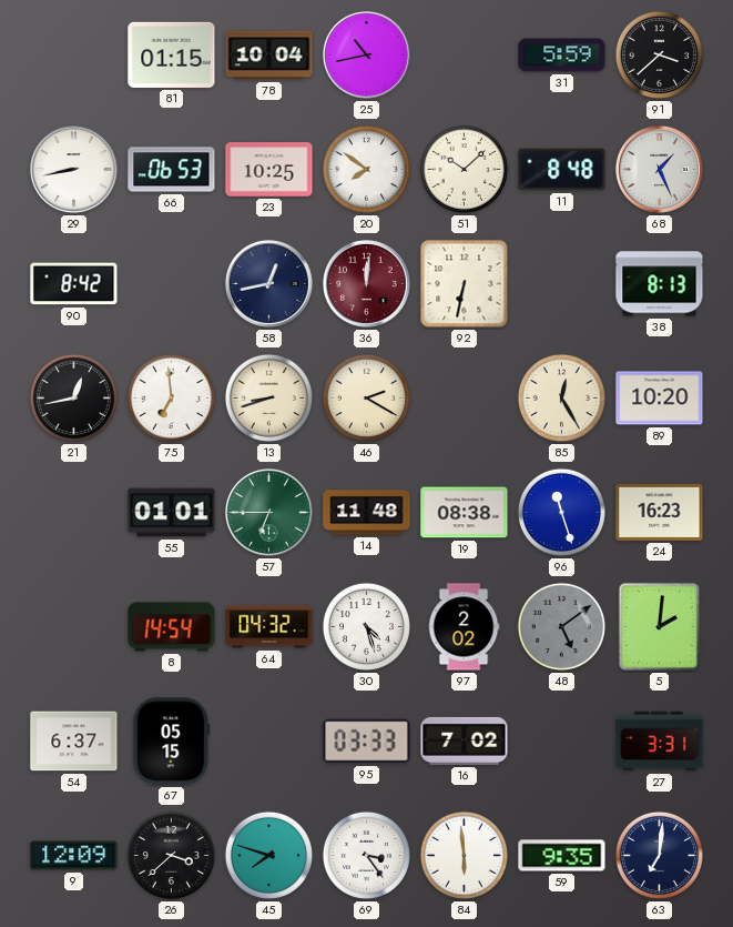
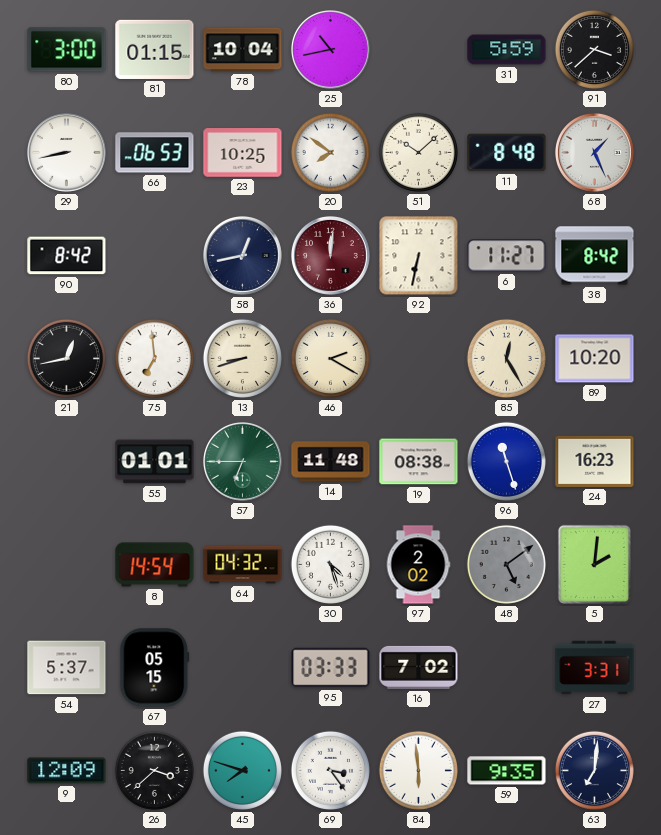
80: none -> 3:00
6: none -> 11:27
38: 8:13 -> 8:42
54: 6:37 -> 5:37
